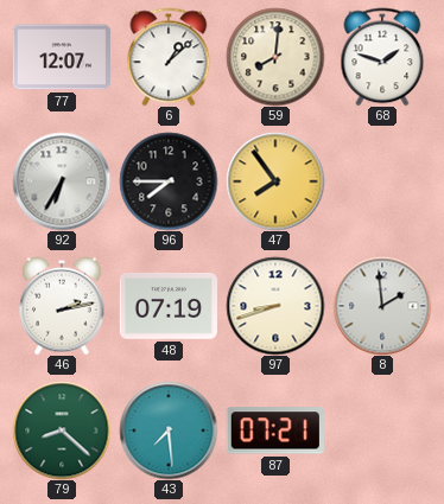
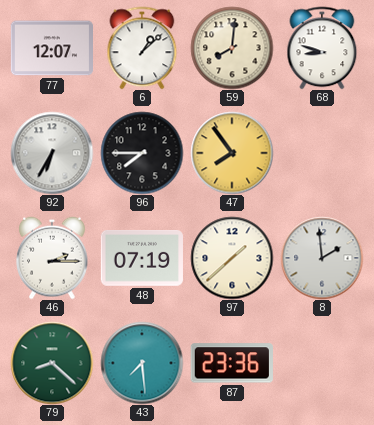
68: 1:48 -> 8:48
46: 2:13 -> 2:15
97: 8:42 -> 1:38
87: 07:21 -> 23:36
